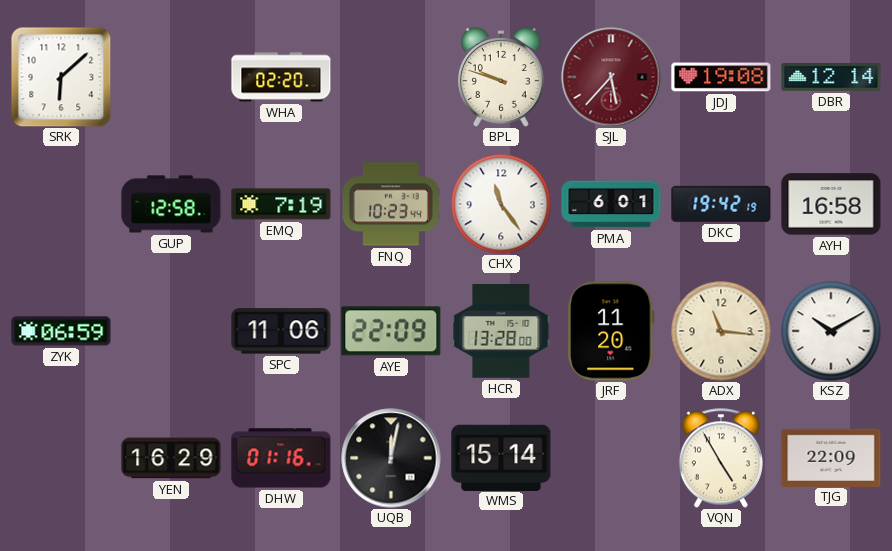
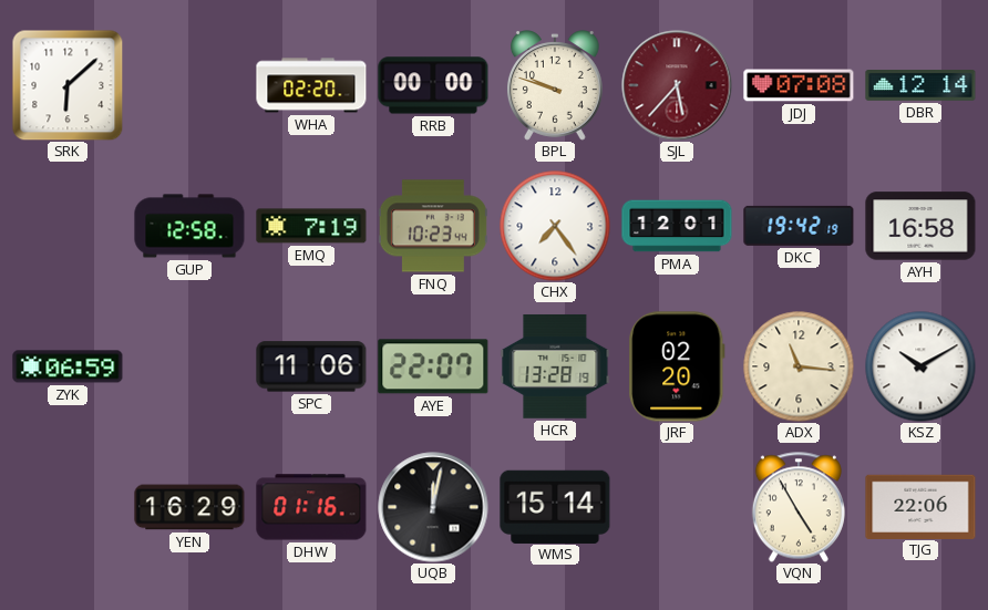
RRB: none -> 00:00
JDJ: 19:08 -> 07:08
CHX: 11:24 -> 7:24
PMA: 6:01 -> 12:01
AYE: 22:09 -> 22:07
HCR: 13:28:00 -> 13:28:19
JRF: 11:20 -> 02:20
TJG: 22:09 -> 22:06
